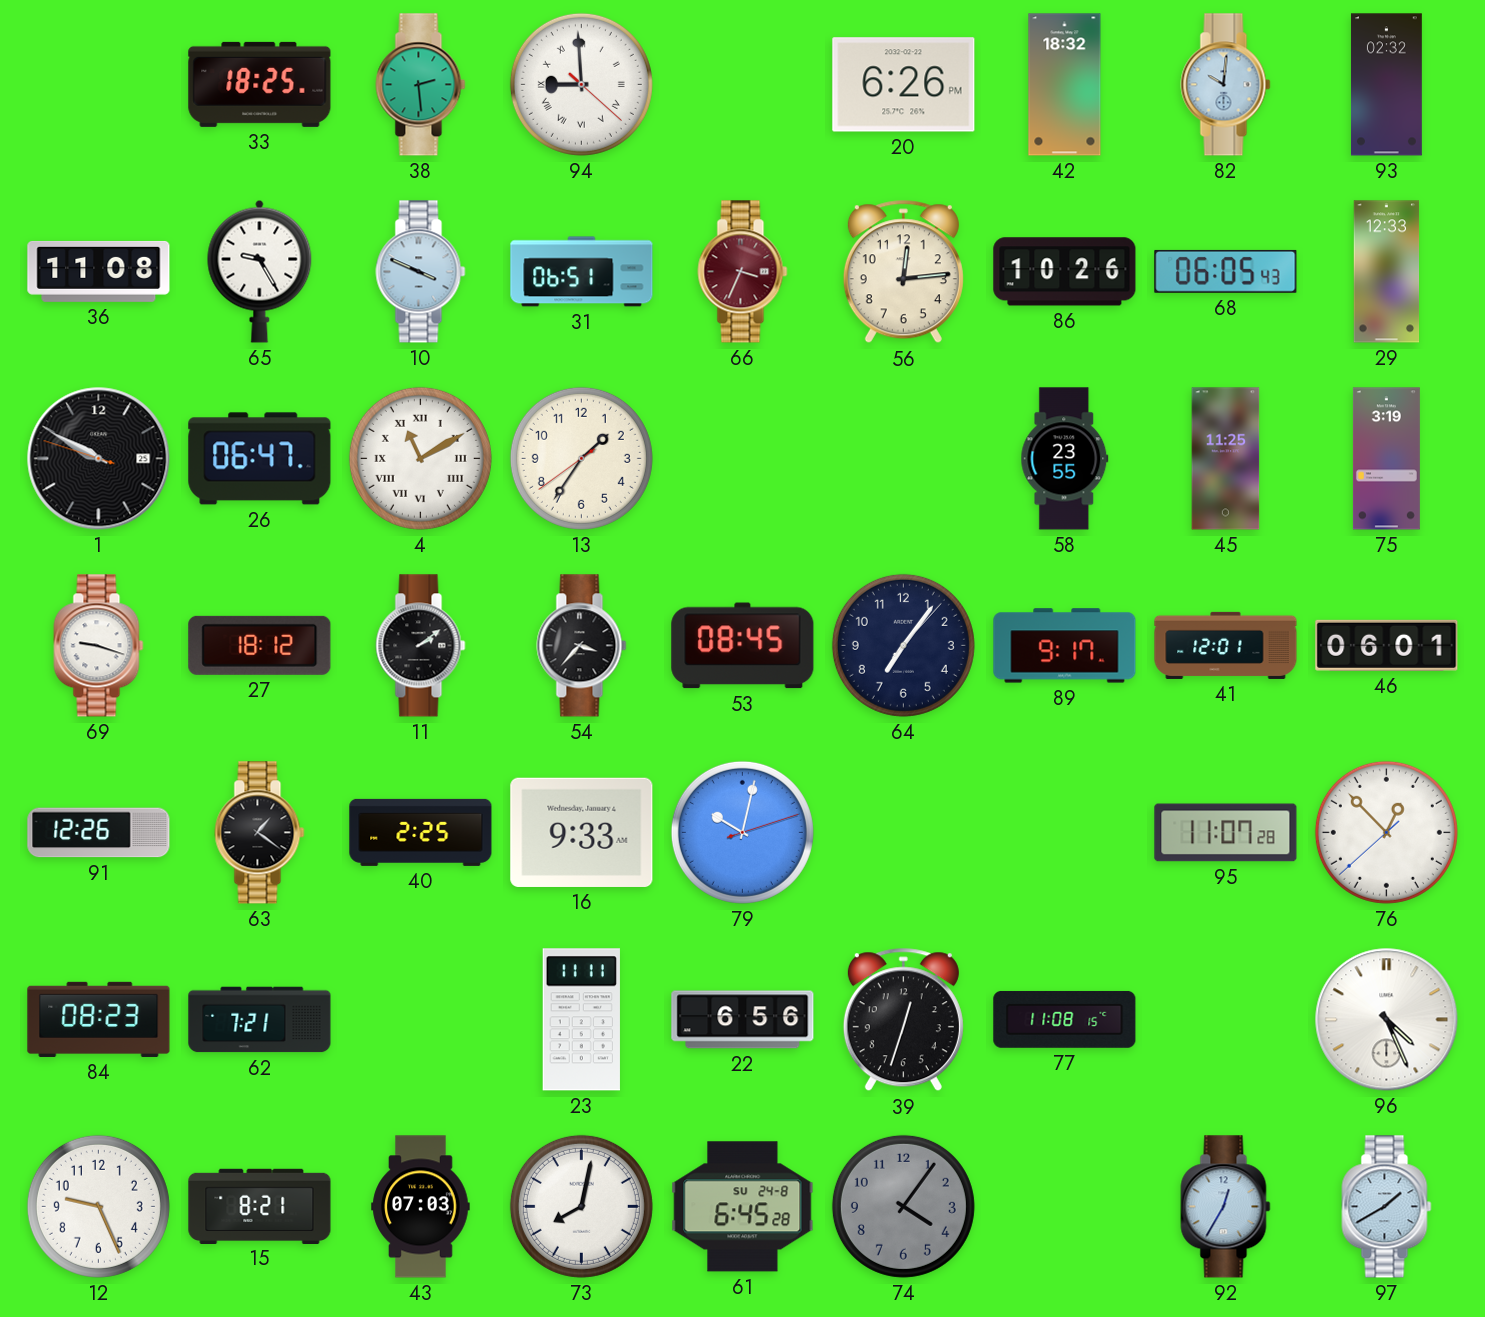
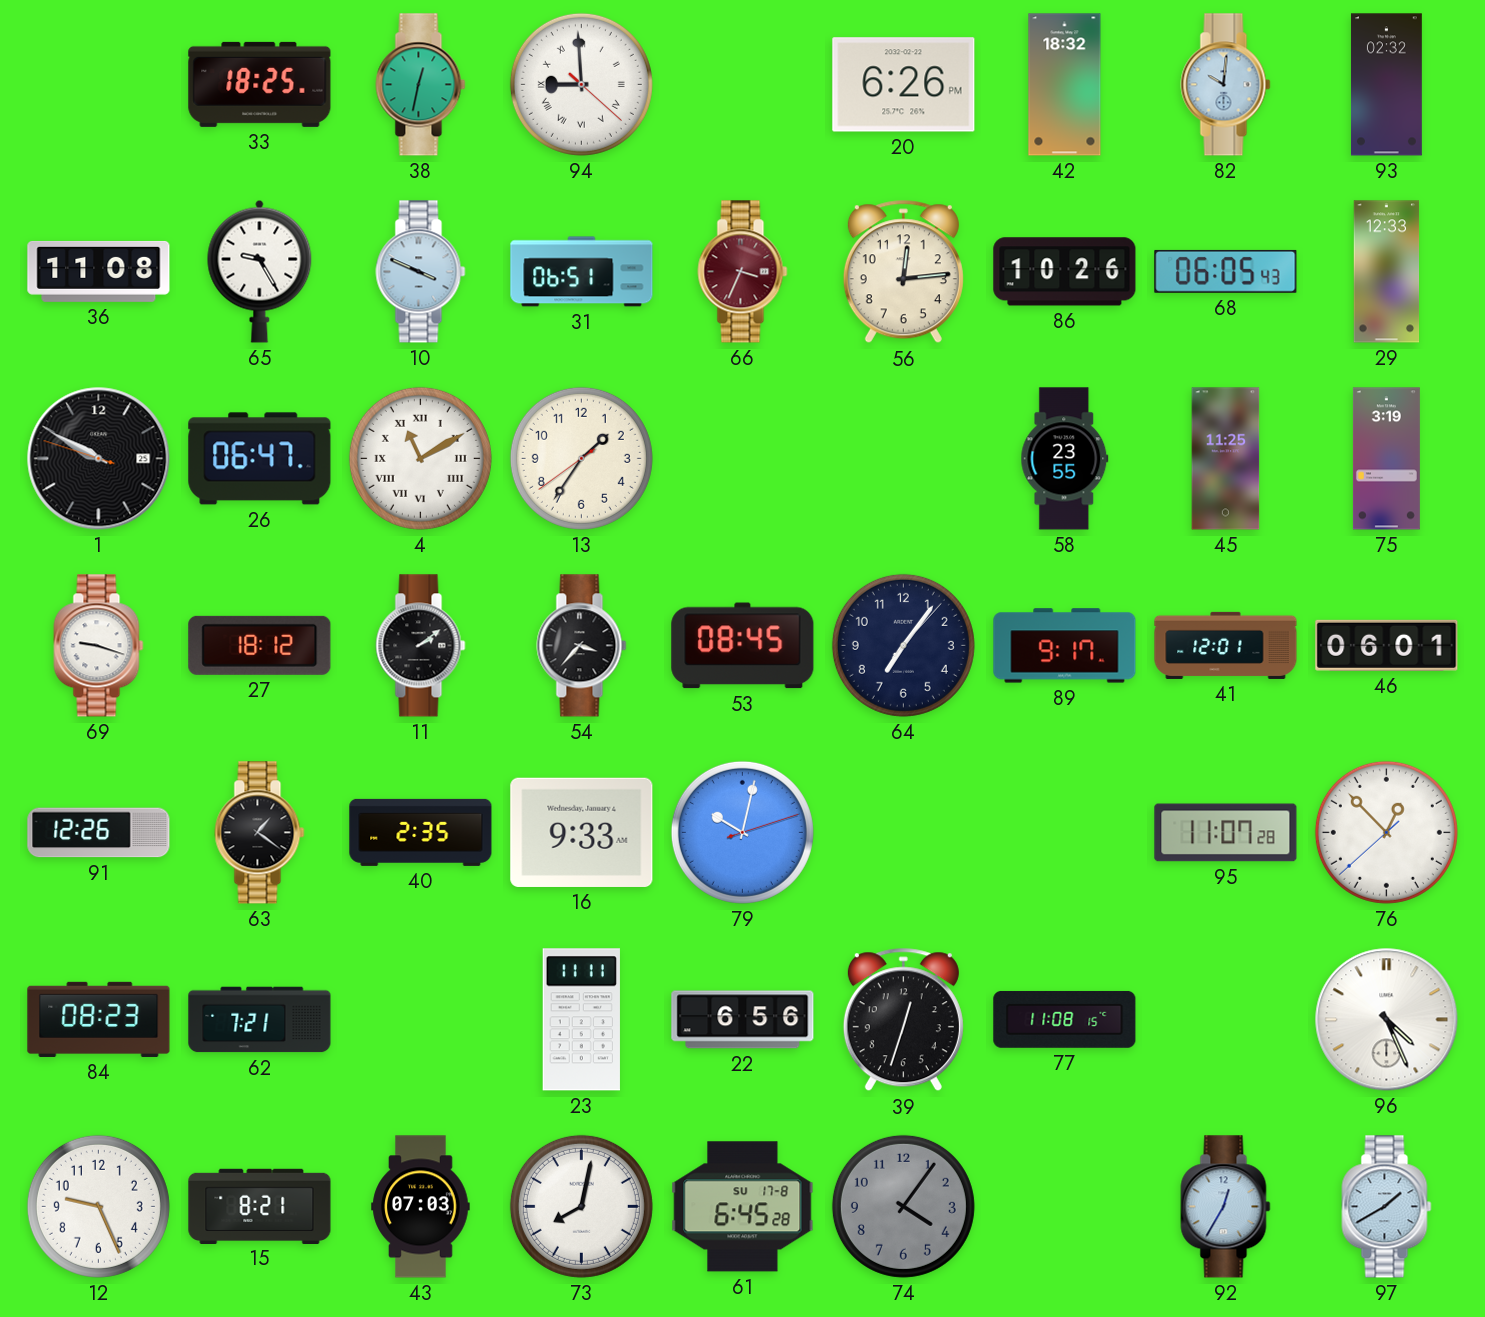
38: 2:29 -> 12:32
40: 2:25 -> 2:35
61 date: SU 24-8 -> SU 17-8
